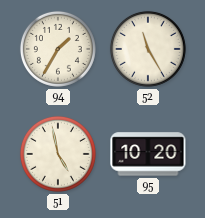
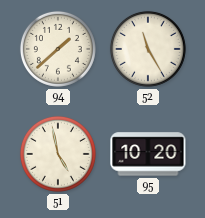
94: 1:35 -> 1:38
